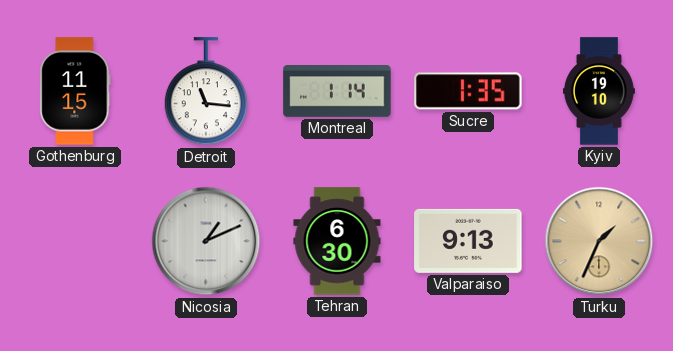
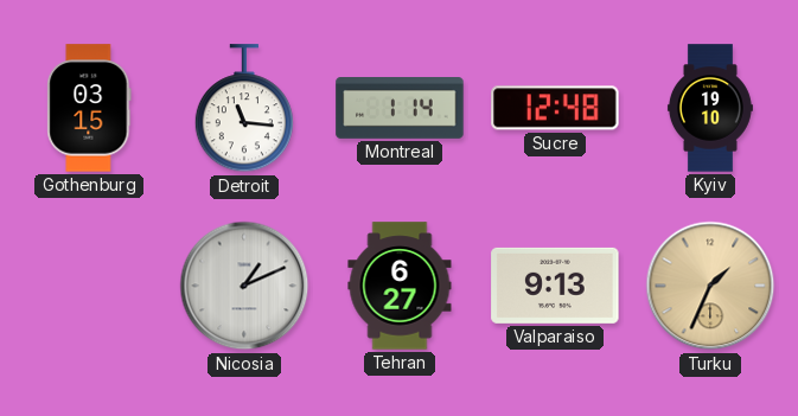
Gothenburg: 11:15 -> 03:15
Sucre: 1:35 -> 12:48
Tehran: 6:30 -> 6:27
